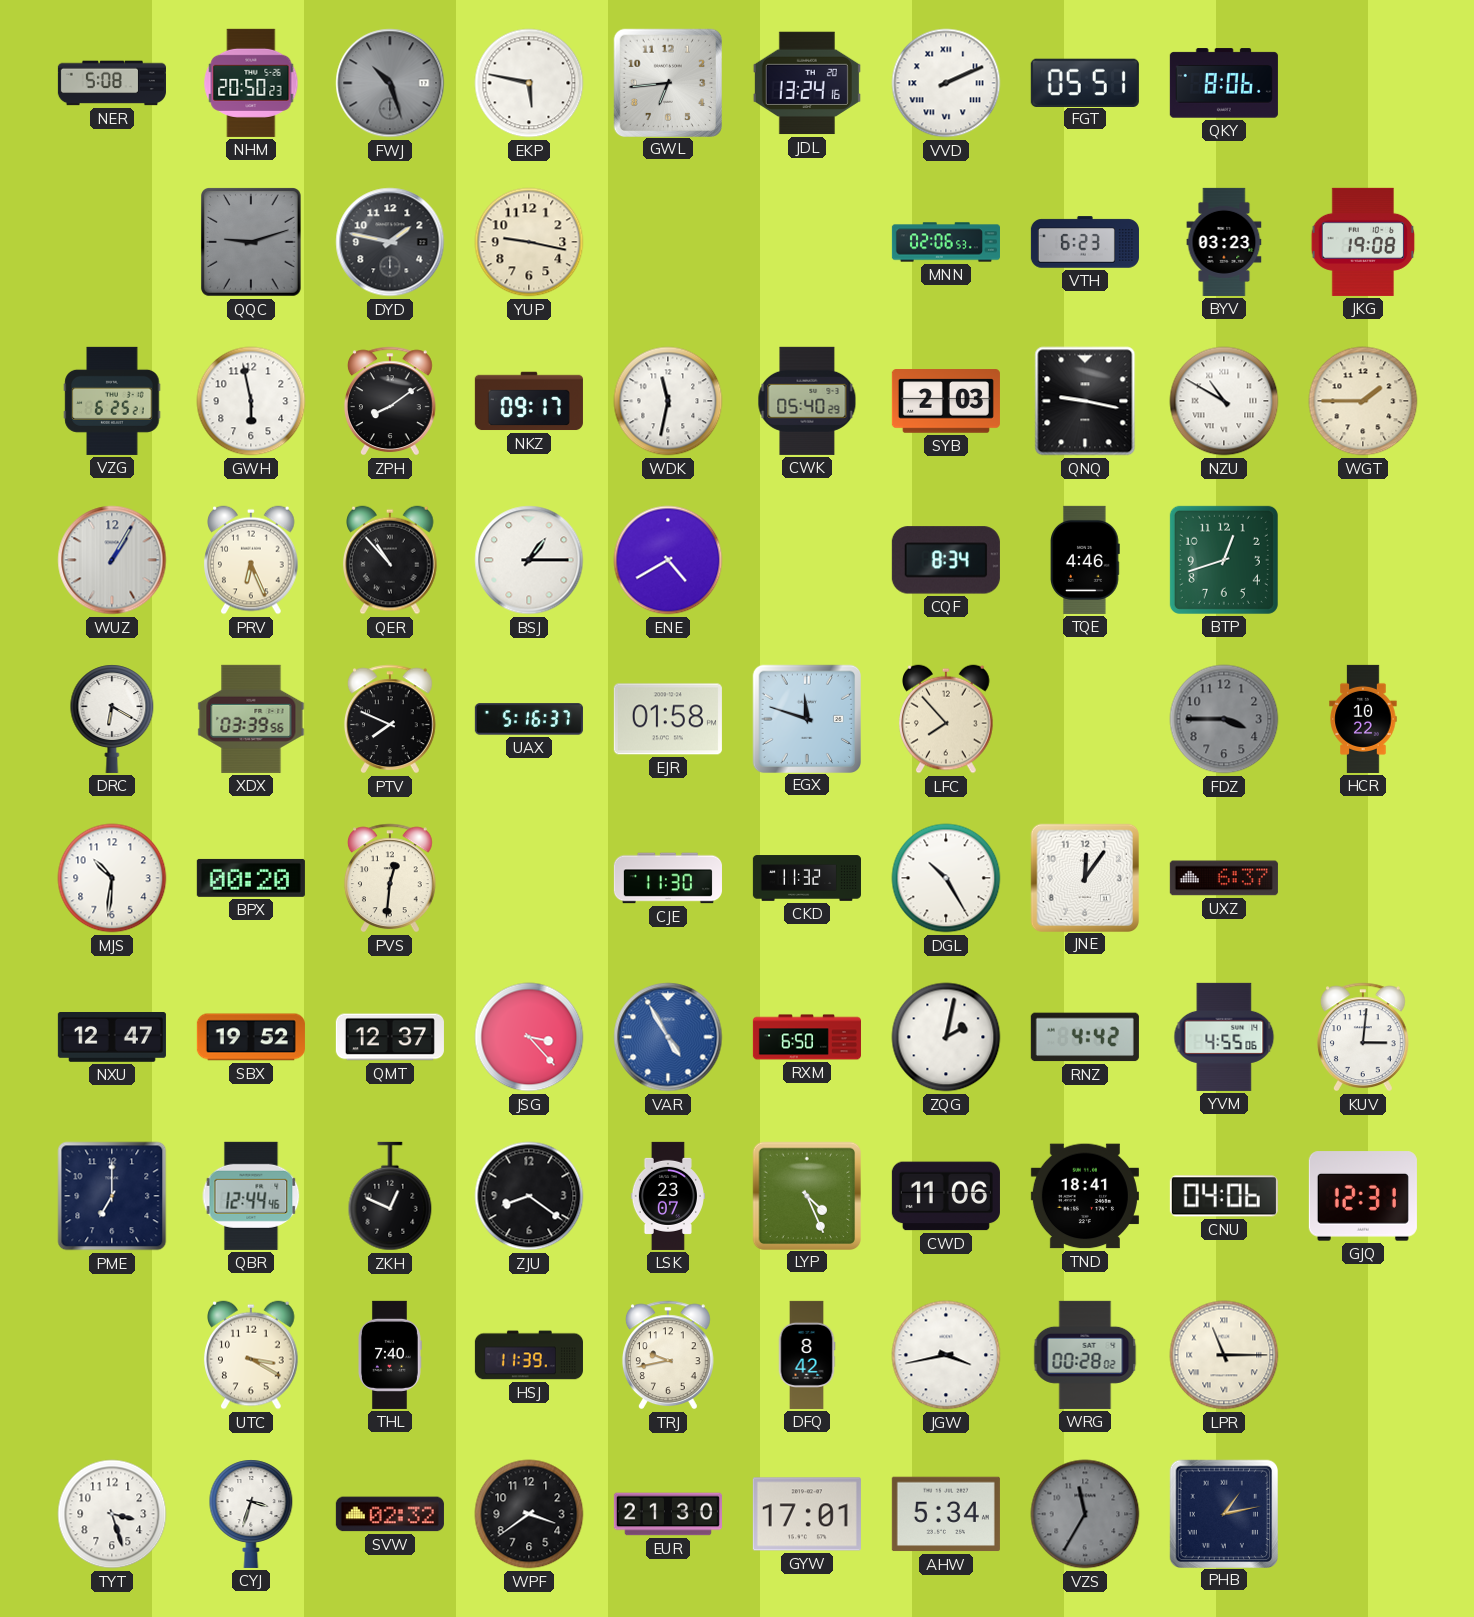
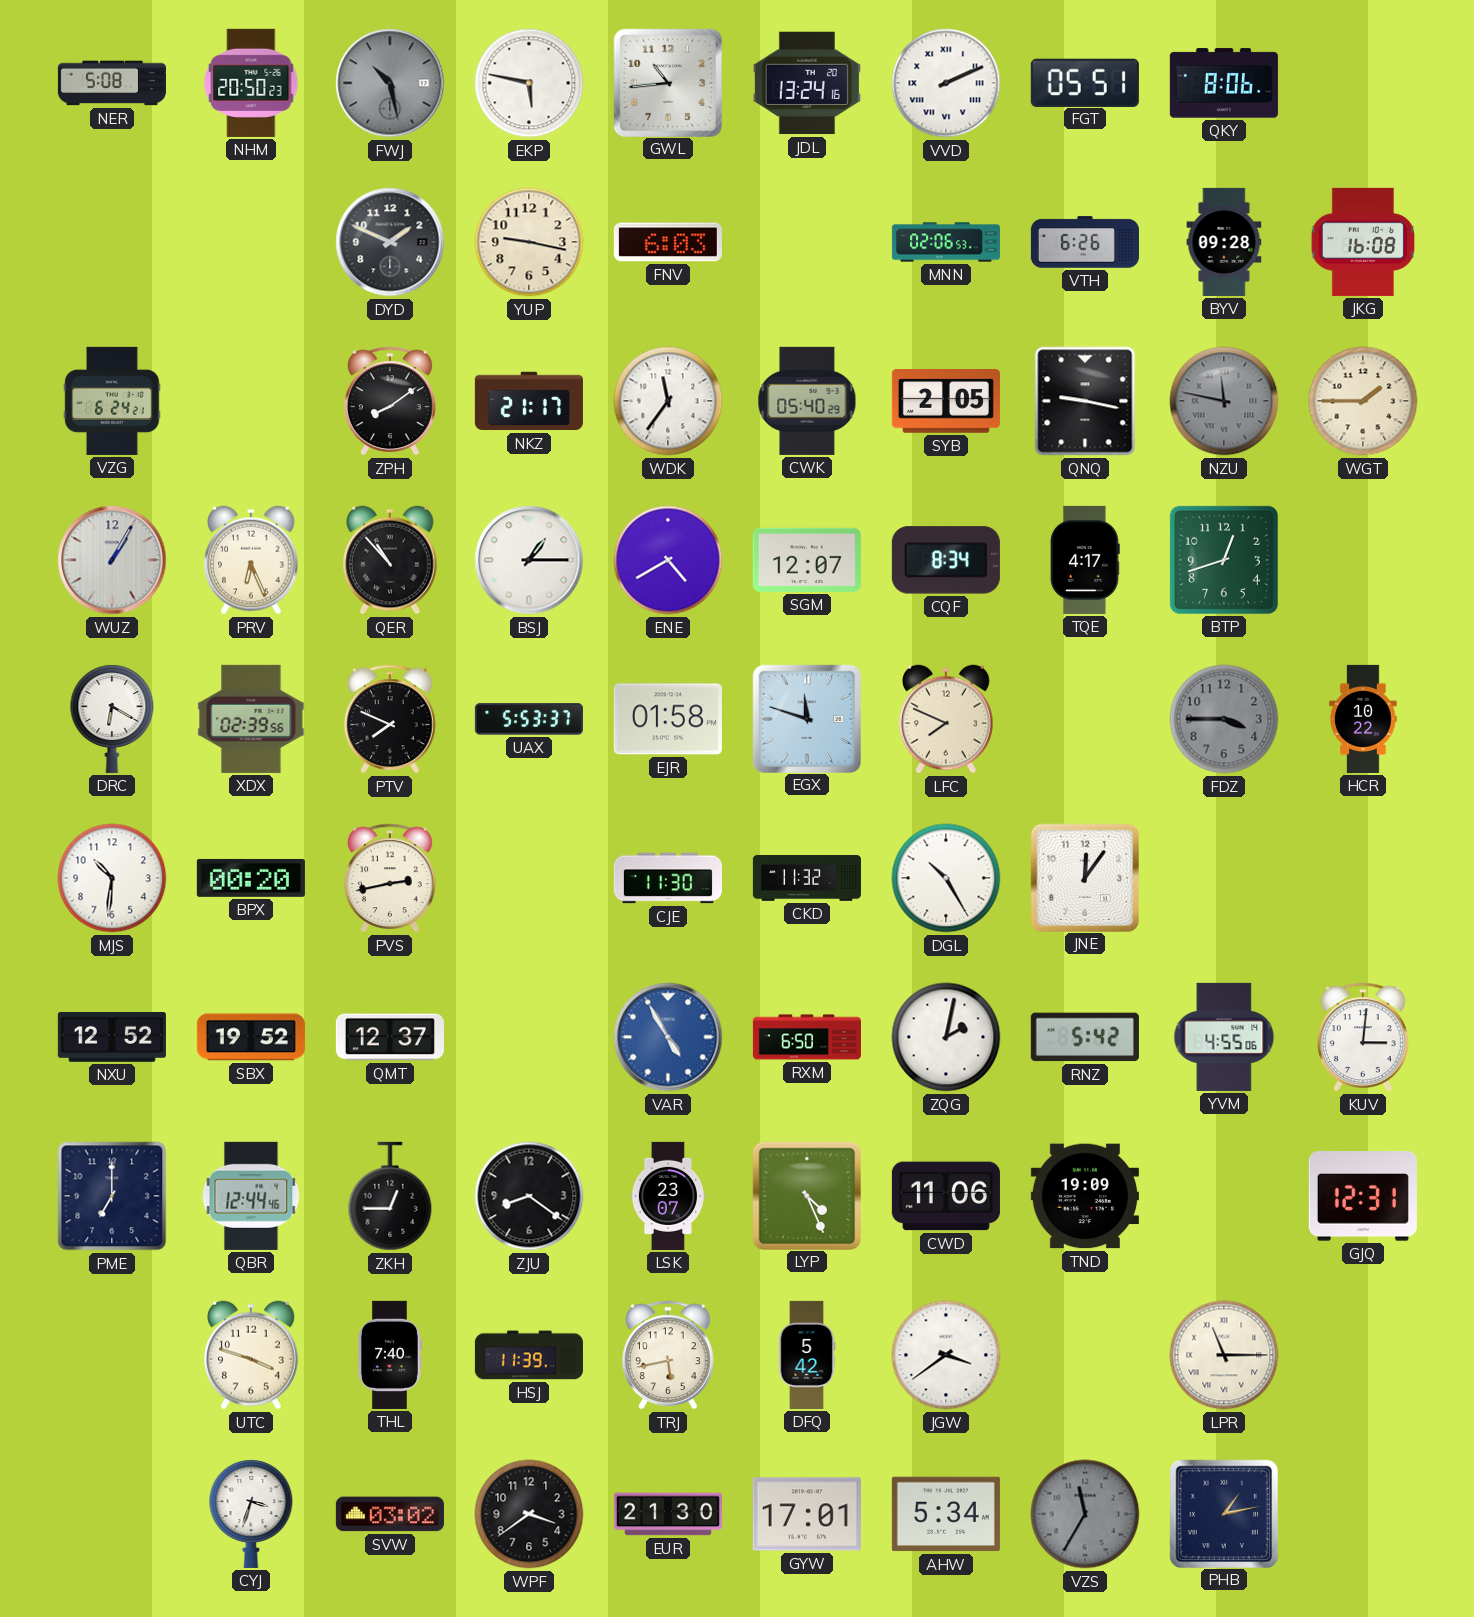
FWJ: 10:27 -> 10:28
GWL: 6:44 -> 10:44
QQC: 9:12 -> none
DYD: 1:47 -> 1:49
FNV: none -> 6:03
VTH: 6:23 -> 6:26
BYV: 03:23 -> 09:28
JKG: 19:08 -> 16:08
VZG: 6:25 -> 6:24
GWH: 5:58 -> none
NKZ: 09:17 -> 21:17
WDK: 11:32 -> 11:36
SYB: 2:03 -> 2:05
NZU: 10:50 -> 11:47
NZU dial: white -> grey
SGM: none -> 12:07
TQE: 4:46 -> 4:17
XDX: 03:39 -> 02:39
UAX: 5:16 -> 5:53
LFC: 7:53 -> 7:49
PVS: 12:31 -> 2:43
UXZ: 6:37 -> none
NXU: 12:47 -> 12:52
JSG: 3:23 -> none
RNZ: 4:42 -> 5:42
ZKH: 12:49 -> 12:45
TND: 18:41 -> 19:09
CNU: 04:06 -> none
UTC: 3:20 -> 3:48
TRJ: 9:43 -> 5:43
DFQ: 8:42 -> 5:42
JGW: 3:43 -> 3:39
WRG: 00:28 -> none
TYT: 3:27 -> none
SVW: 02:32 -> 03:02
